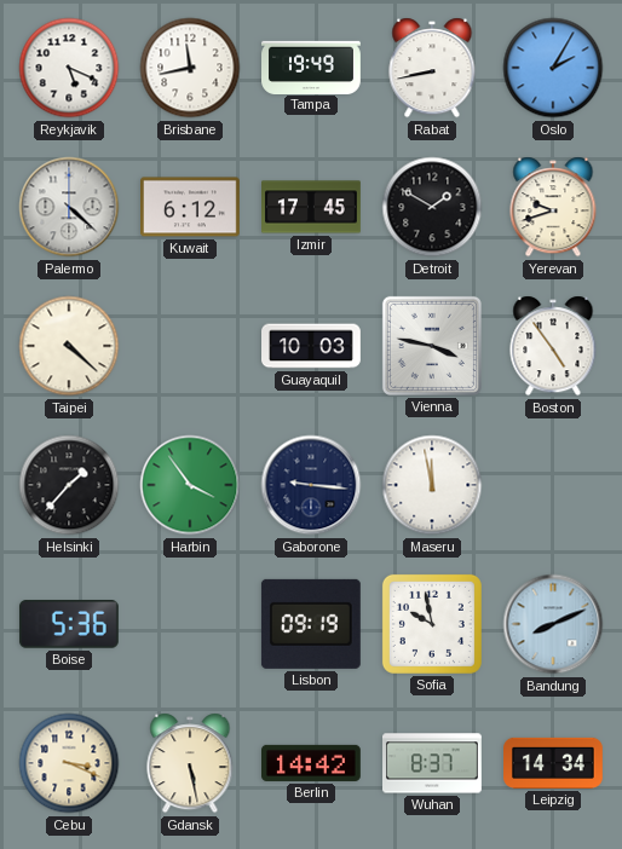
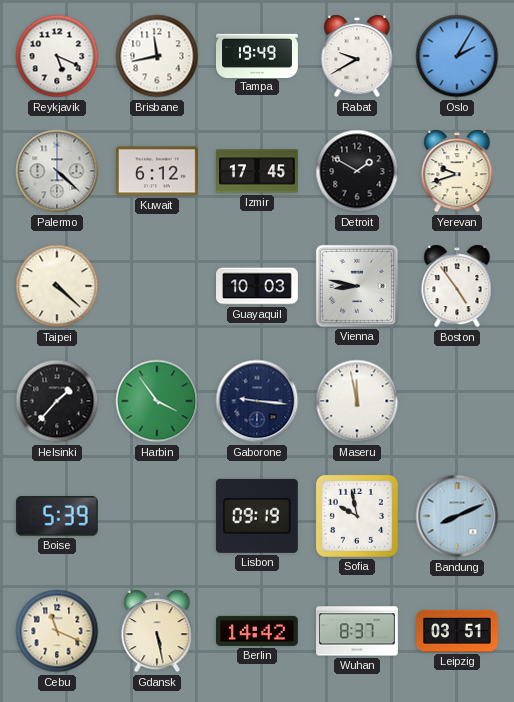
Rabat: 8:43 -> 9:40
Vienna: 3:47 -> 8:47
Boise: 5:36 -> 5:39
Cebu: 3:19 -> 11:19
Leipzig: 14:34 -> 03:51
